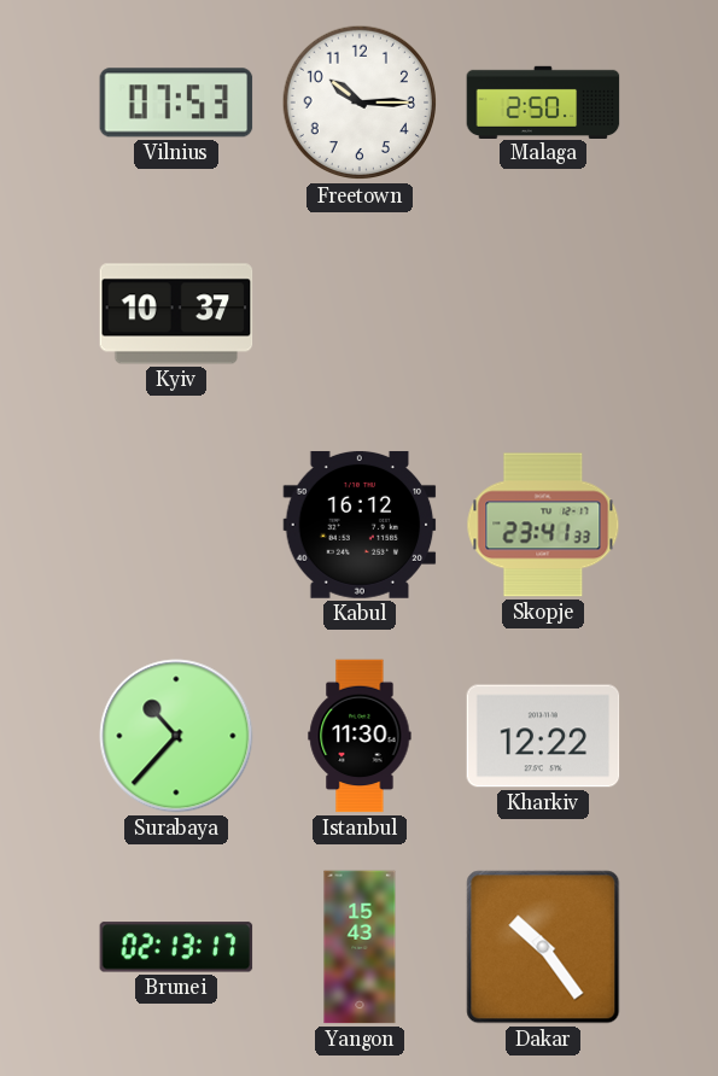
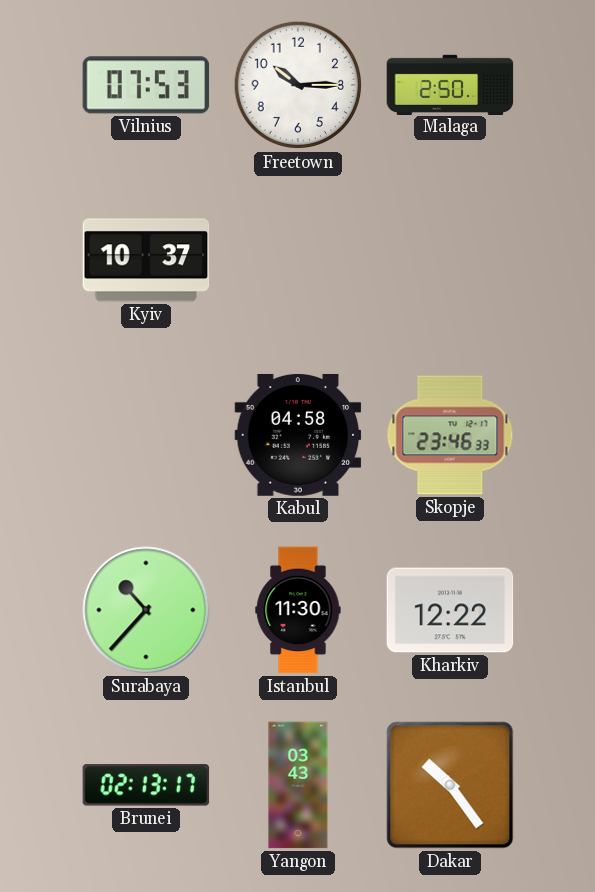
Kabul: 16:12 -> 04:58
Skopje: 23:41 -> 23:46
Yangon: 15:43 -> 03:43
